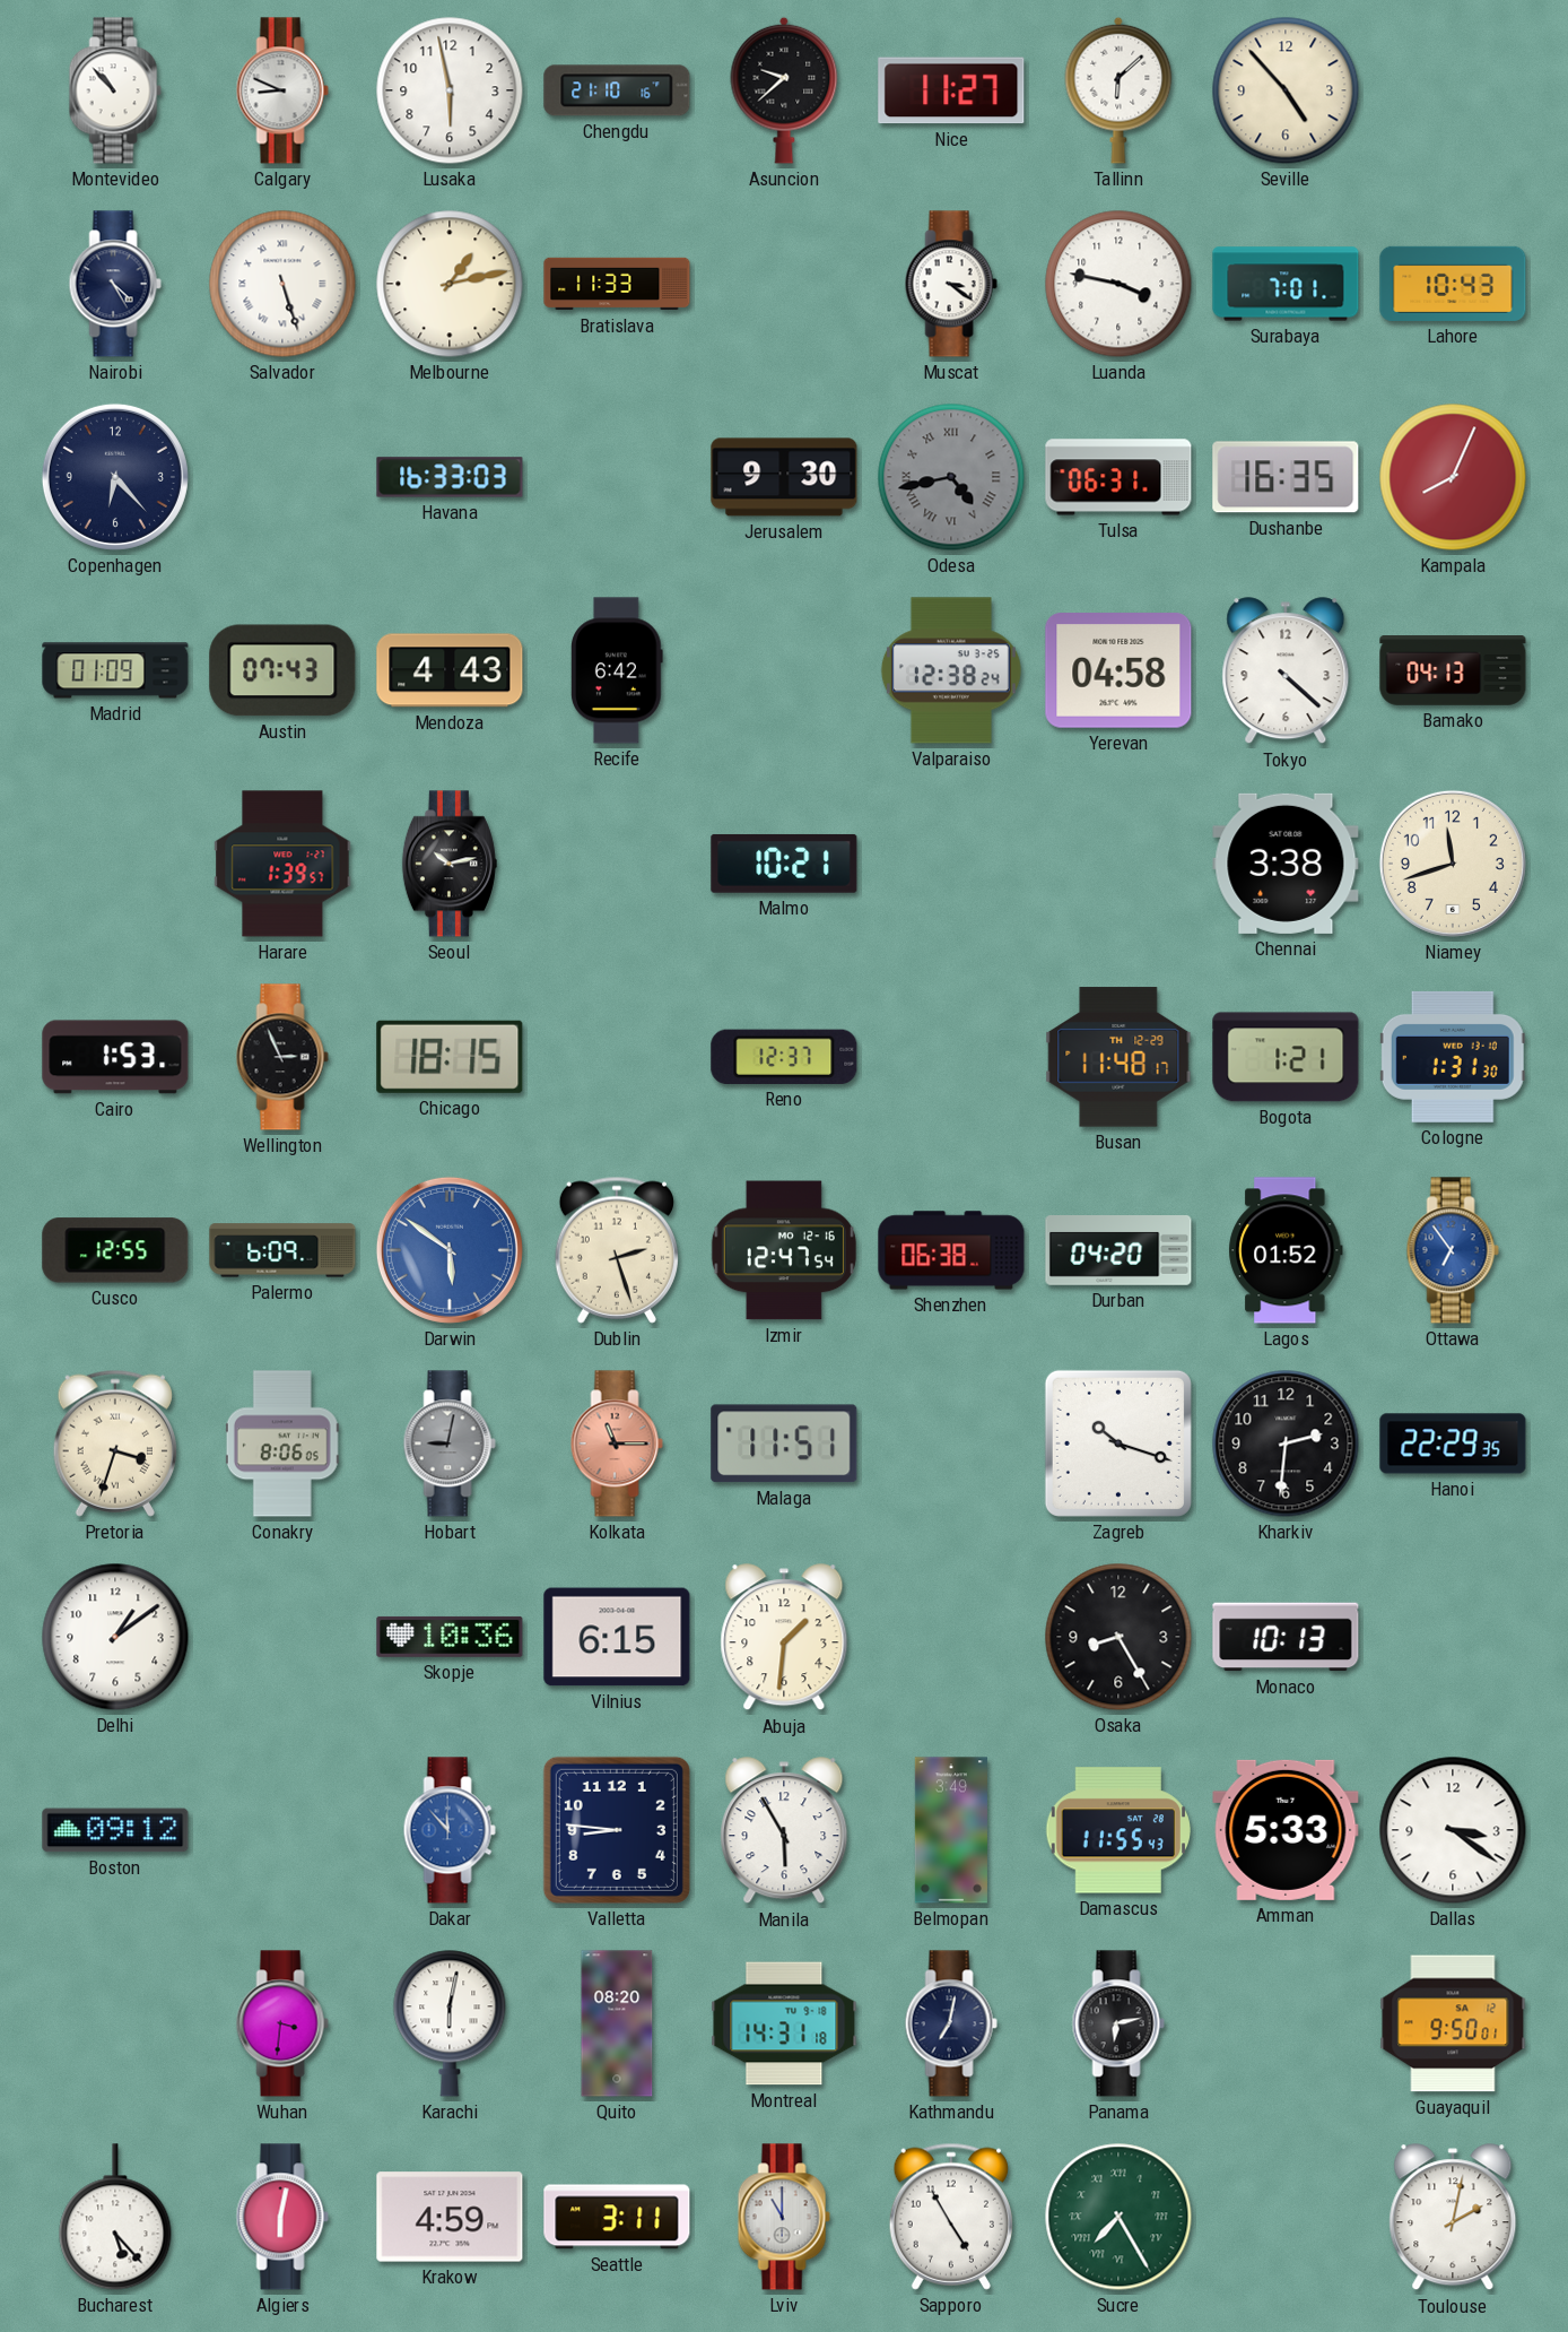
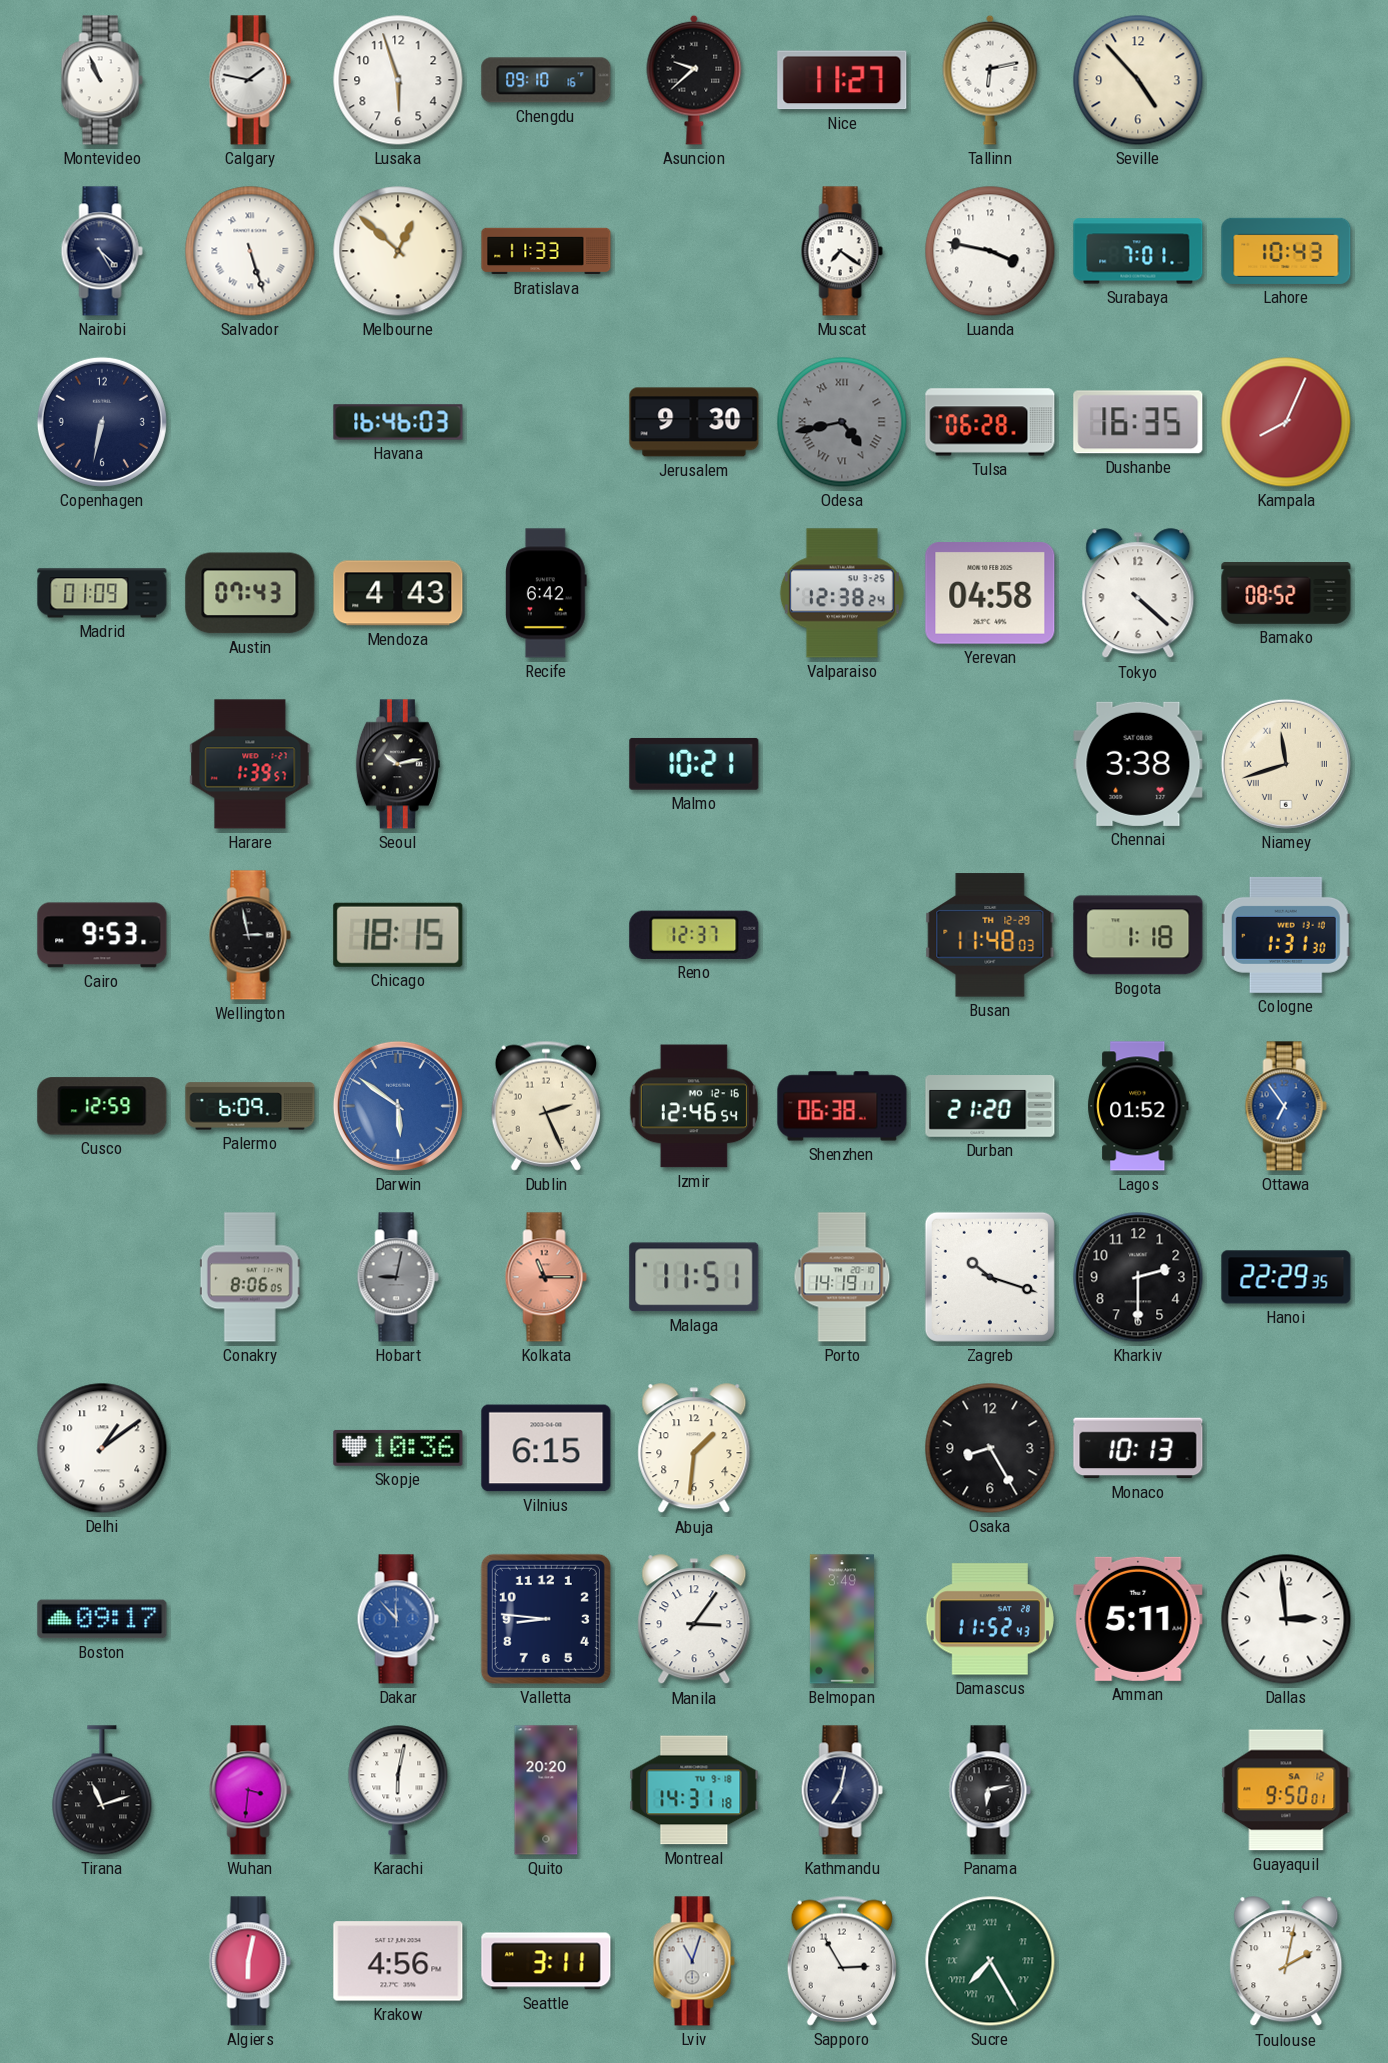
Montevideo: 10:53 -> 10:56
Calgary: 8:49 -> 1:47
Lusaka: 5:58 -> 5:57
Chengdu: 21:10 -> 09:10
Tallinn: 6:08 -> 6:13
Melbourne: 1:13 -> 12:52
Muscat: 3:21 -> 7:21
Copenhagen: 6:23 -> 6:32
Havana: 16:33 -> 16:46
Tulsa: 06:31 -> 06:28
Bamako: 04:13 -> 08:52
Niamey numerals: Arabic -> Roman
Cairo: 1:53 -> 9:53
Wellington: 2:56 -> 2:58
Busan: 11:48:17 -> 11:48:03
Bogota: 1:21 -> 1:18
Cusco: 12:55 -> 12:59
Dublin: 2:27 -> 2:26
Izmir: 12:47 -> 12:46
Durban: 04:20 -> 21:20
Pretoria: 3:33 -> none
Porto: none -> 14:19
Kharkiv: 2:31 -> 2:30
Boston: 09:12 -> 09:17
Manila: 5:55 -> 3:06
Damascus: 11:55 -> 11:52
Amman: 5:33 -> 5:11
Dallas: 3:21 -> 2:59
Tirana: none -> 11:12
Quito: 08:20 -> 20:20
Bucharest: 5:23 -> none
Krakow: 4:59 -> 4:56
Lviv: 11:00 -> 11:03
Sapporo: 4:55 -> 2:55
